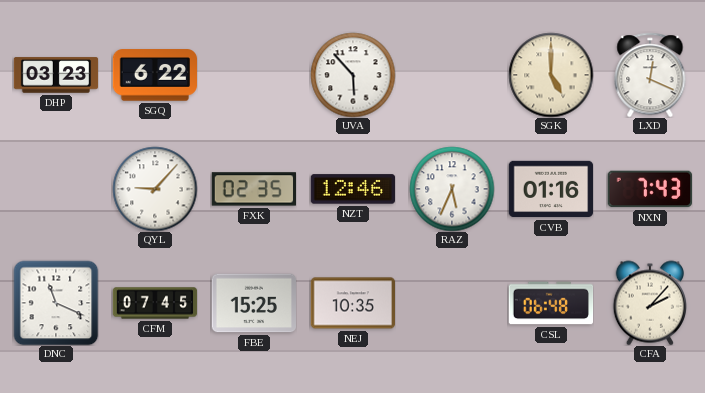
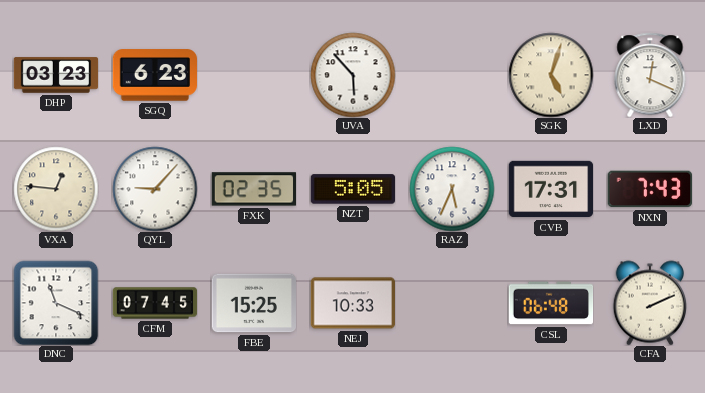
SGQ: 6:22 -> 6:23
SGK: 5:00 -> 5:03
VXA: none -> 12:46
NZT: 12:46 -> 5:05
CVB: 01:16 -> 17:31
NEJ: 10:35 -> 10:33
CFA: 2:07 -> 2:11
